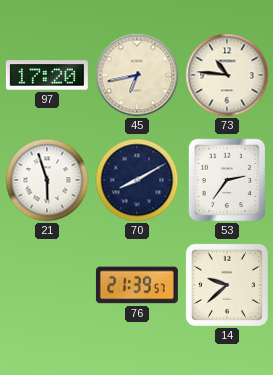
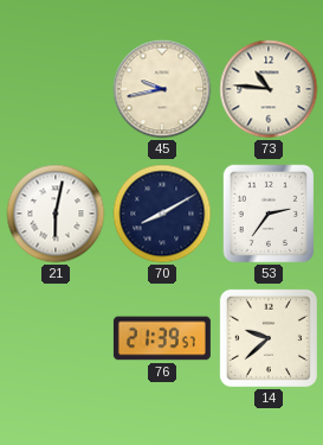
97: 17:20 -> none
45: 6:43 -> 9:43
21: 5:57 -> 6:02
